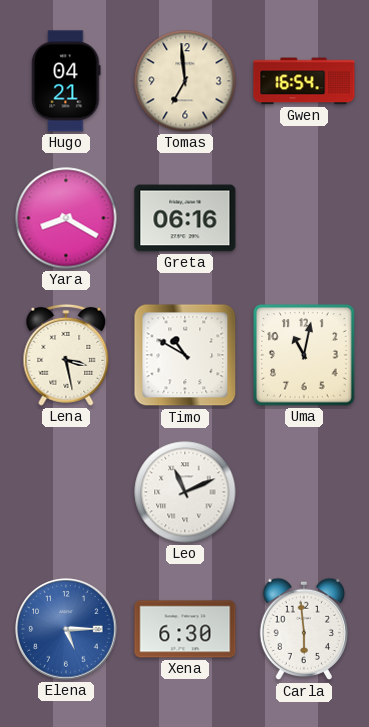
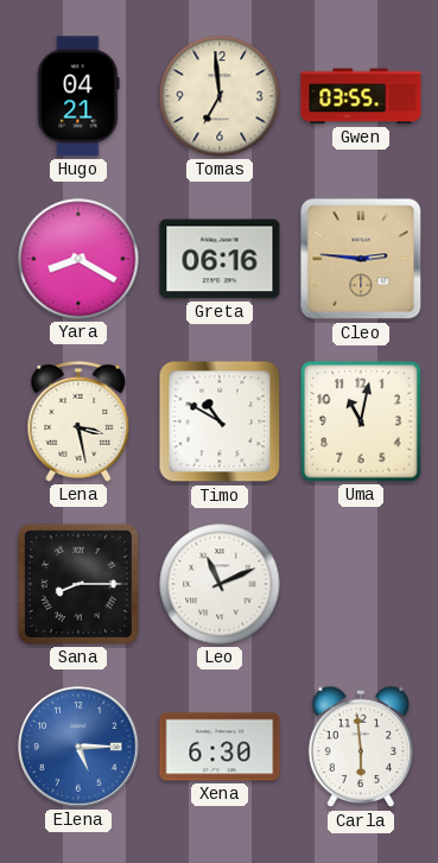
Gwen: 16:54 -> 03:55
Cleo: none -> 2:46
Sana: none -> 8:15
